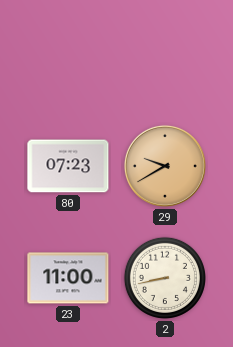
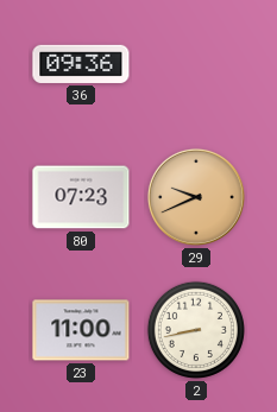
36: none -> 09:36
29: 9:40 -> 9:41
